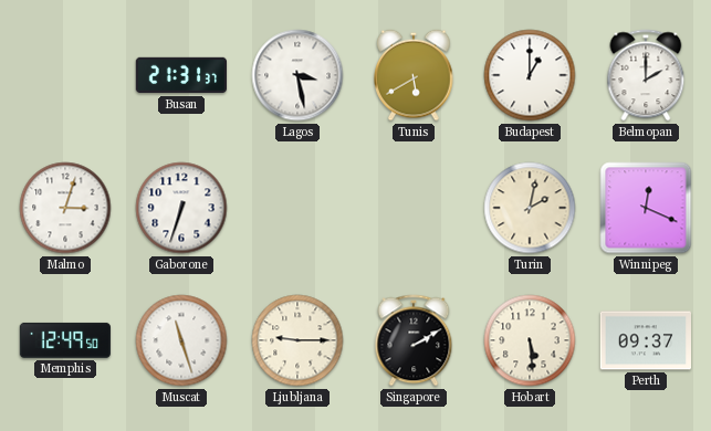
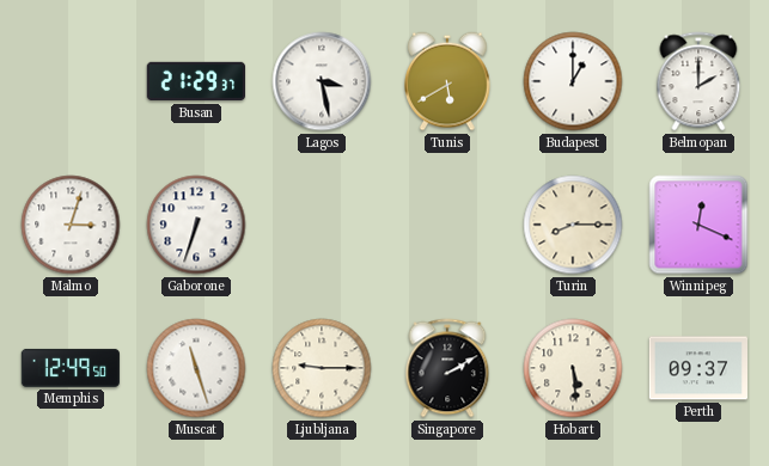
Busan: 21:31 -> 21:29
Turin: 2:02 -> 8:15
